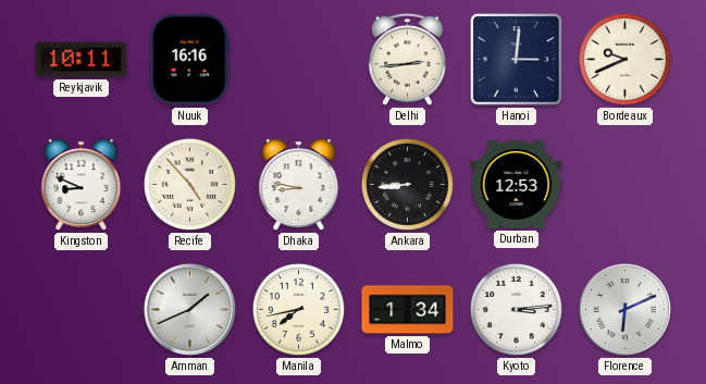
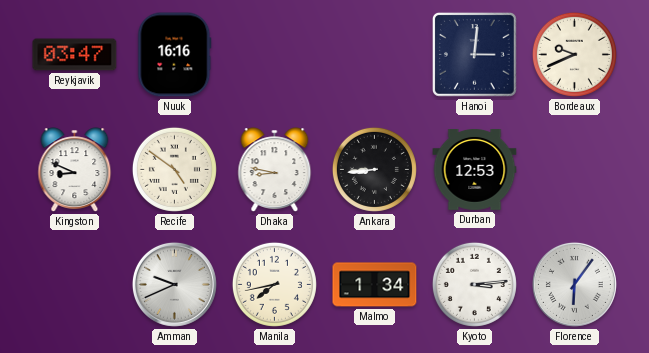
Reykjavik: 10:11 -> 03:47
Delhi: 2:44 -> none
Recife: 4:53 -> 4:51
Amman: 1:41 -> 9:41
Florence: 6:11 -> 6:06
